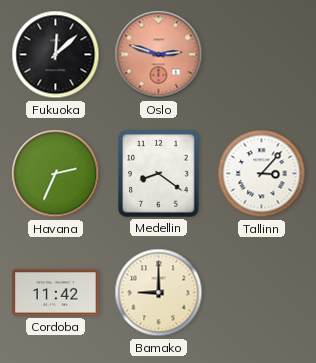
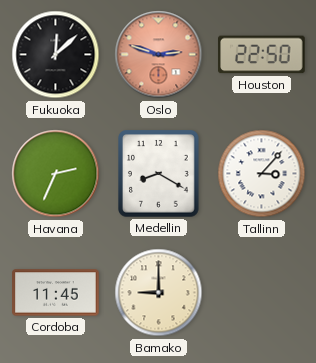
Houston: none -> 22:50
Medellin: 8:21 -> 8:20
Cordoba: 11:42 -> 11:45
